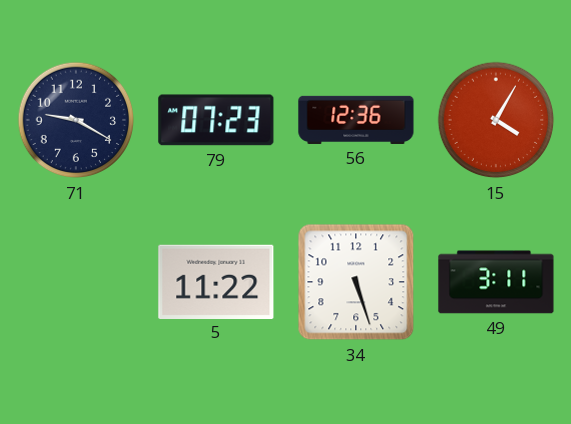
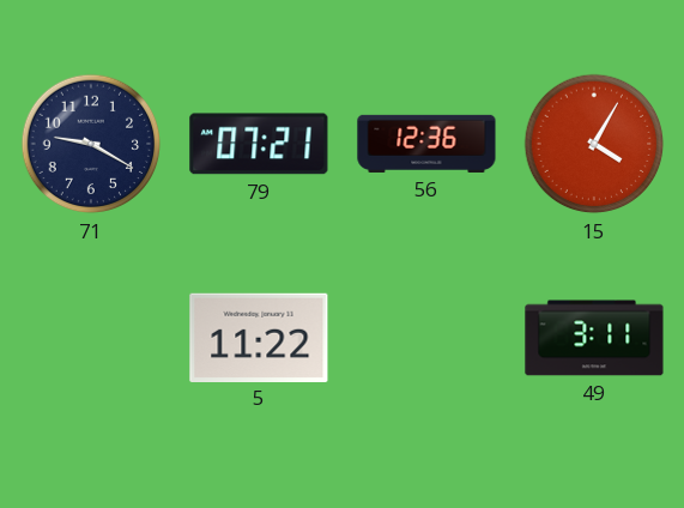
79: 07:23 -> 07:21
34: 5:27 -> none
